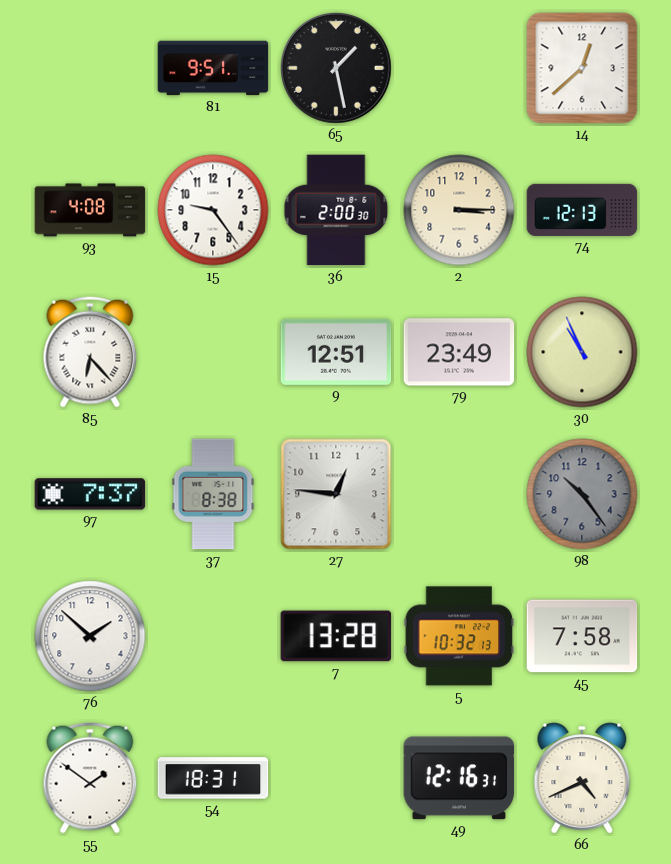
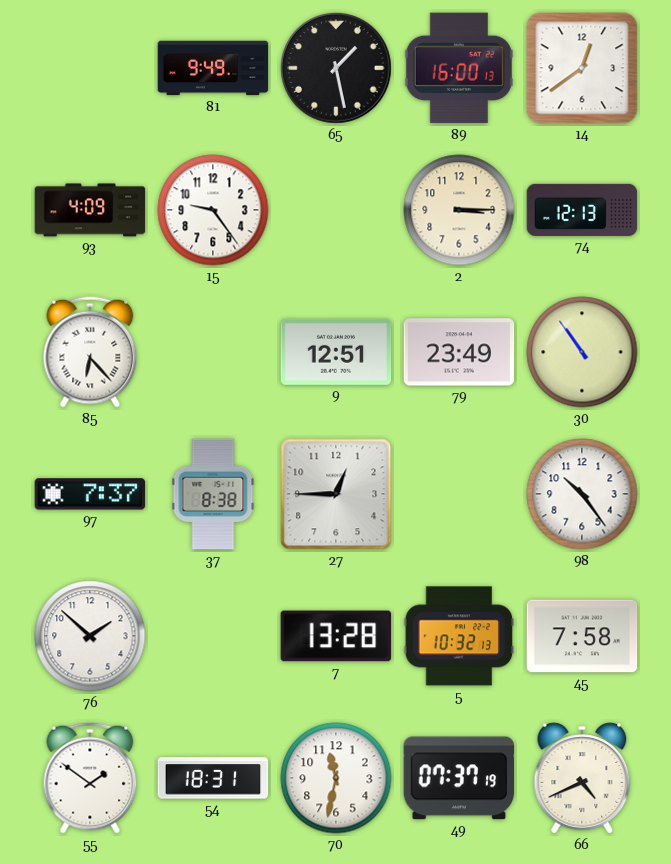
81: 9:51 -> 9:49
89: none -> 16:00
14: 12:38 -> 12:39
93: 4:08 -> 4:09
36: 2:00 -> none
30: 10:56 -> 10:54
27: 12:46 -> 12:45
98 dial: grey -> white
70: none -> 11:32
49: 12:16 -> 07:37
